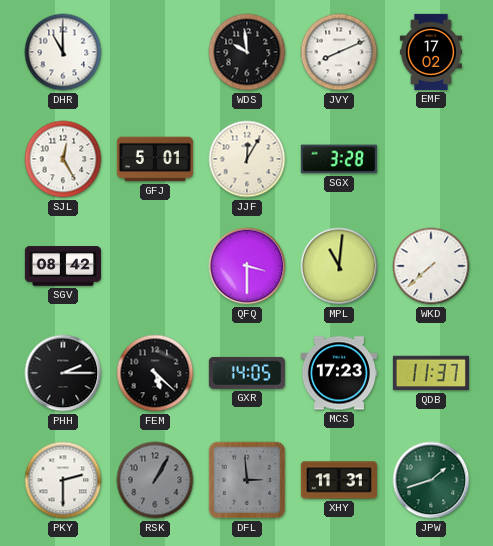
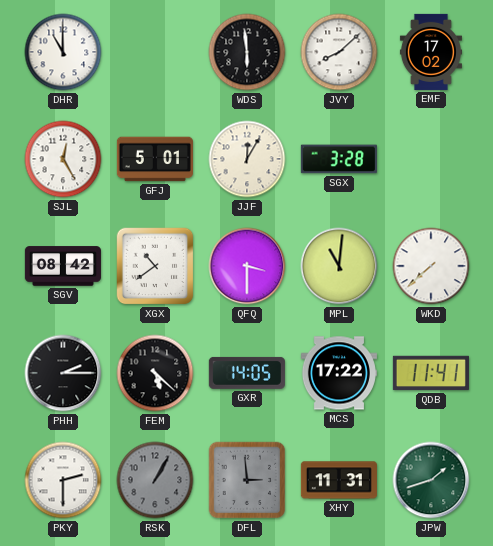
WDS: 9:59 -> 5:59
JVY: 8:11 -> 8:08
XGX: none -> 10:39
MCS: 17:23 -> 17:22
QDB: 11:37 -> 11:41
